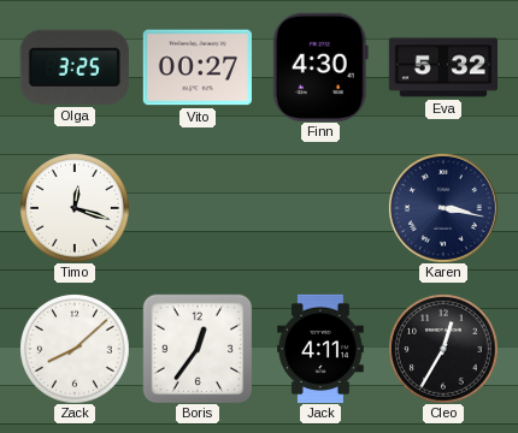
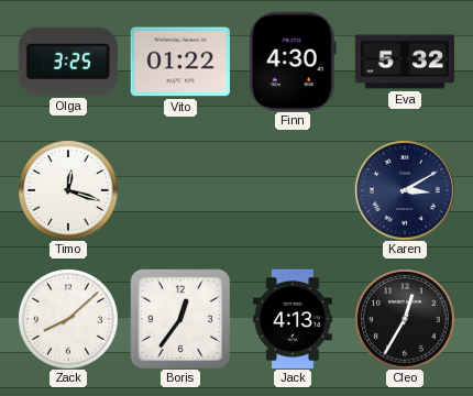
Vito: 00:27 -> 01:22
Karen: 3:17 -> 3:10
Jack: 4:11 -> 4:13
